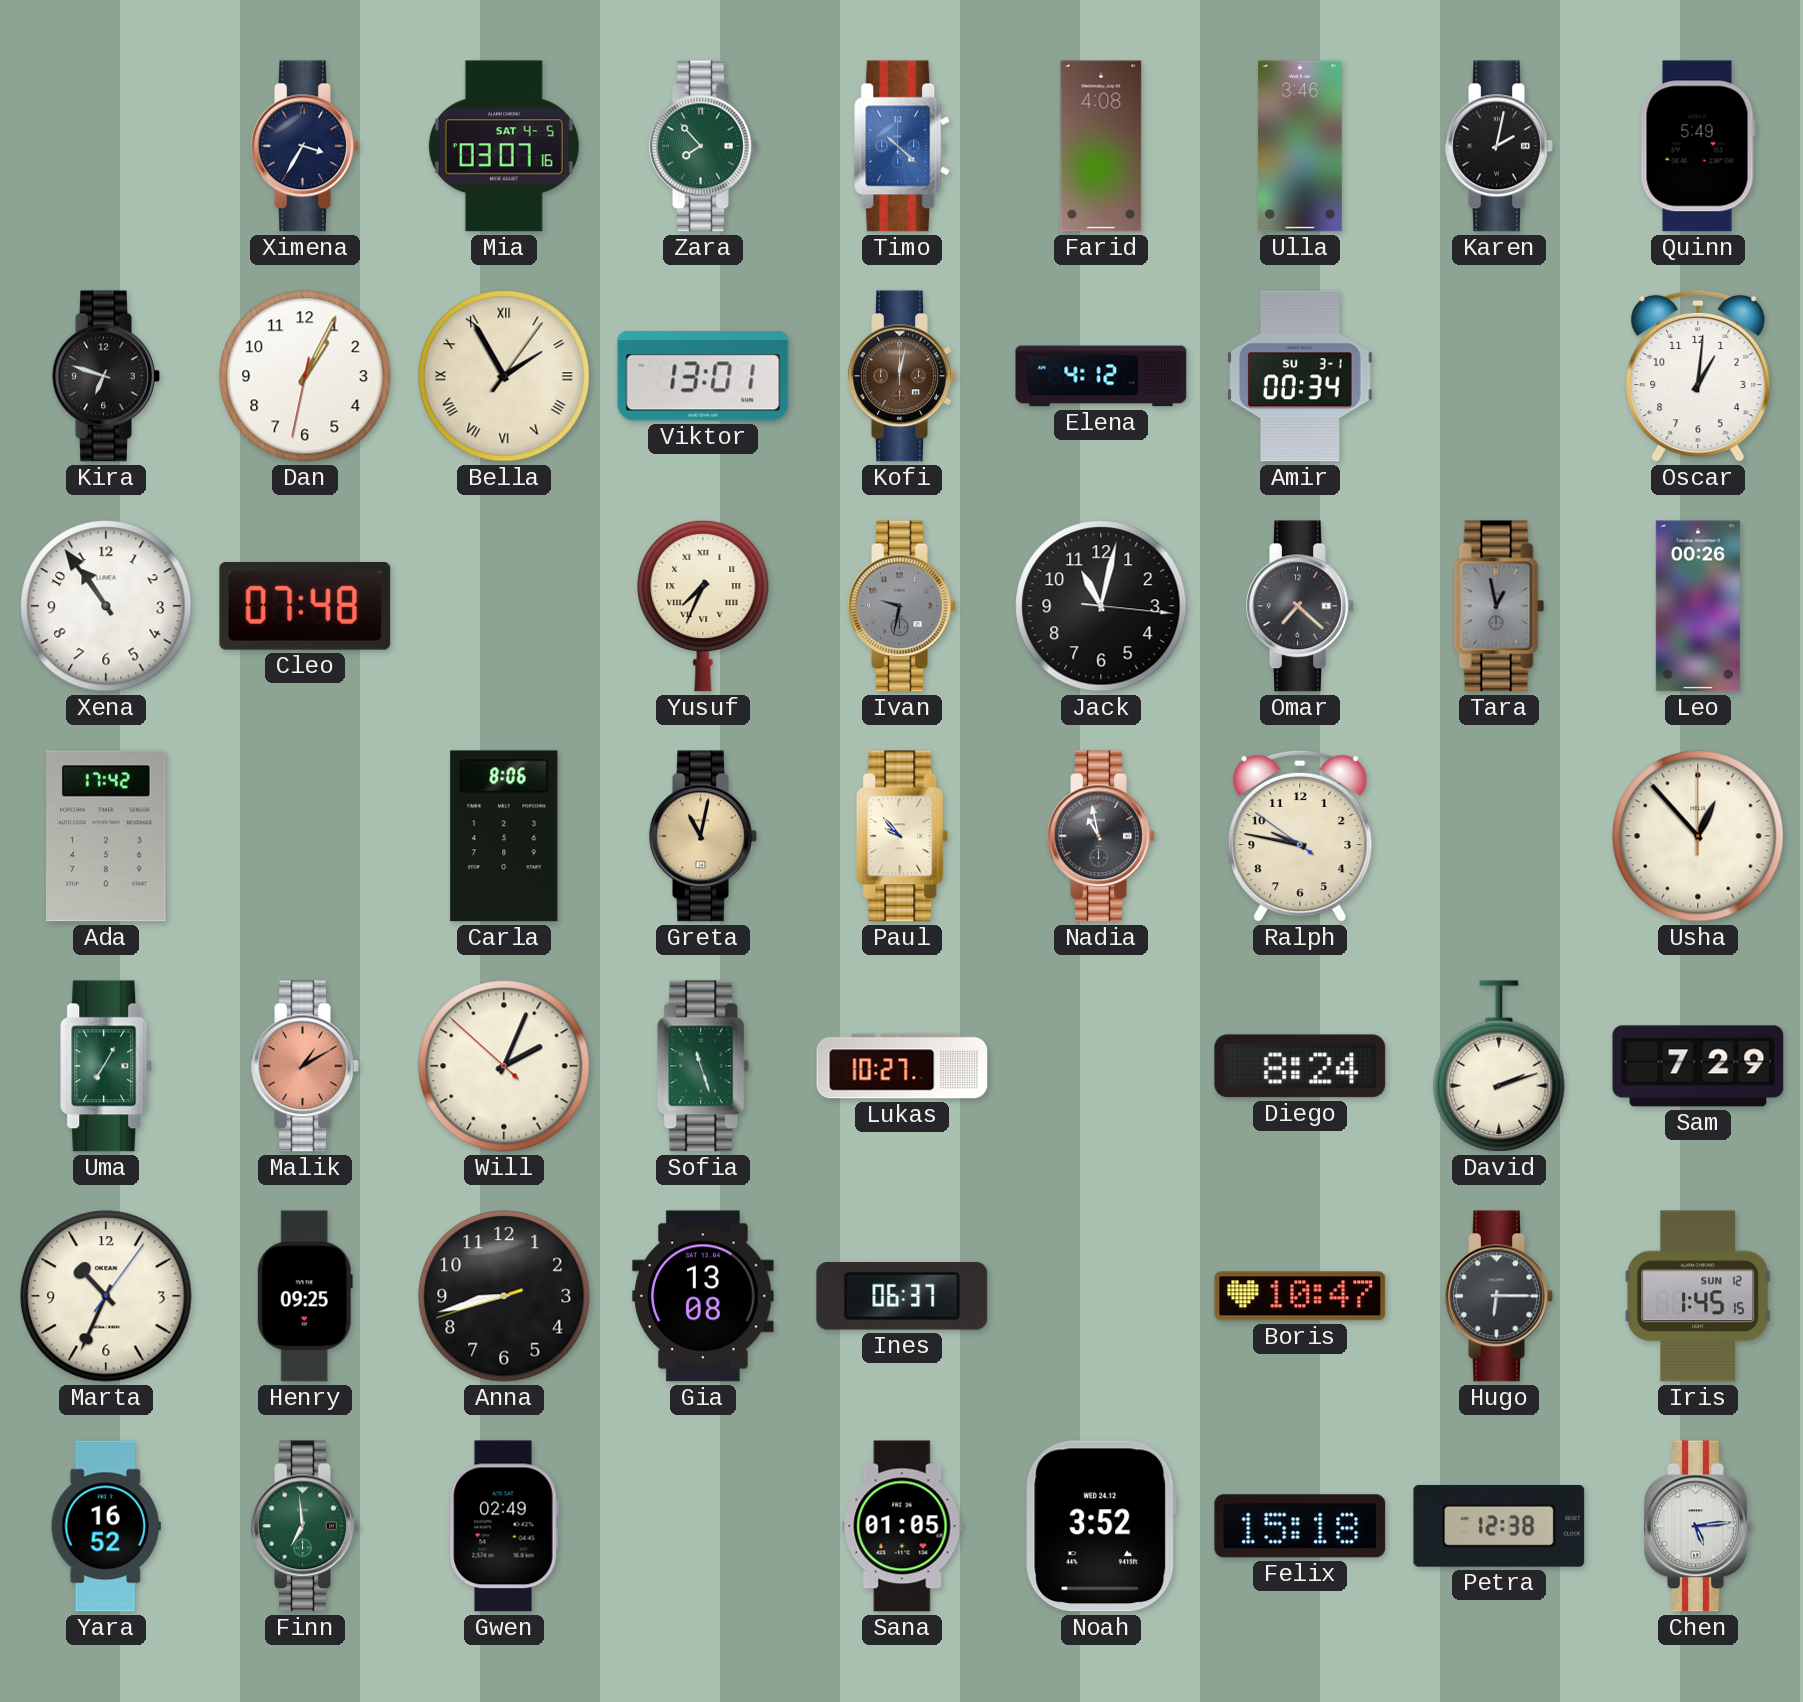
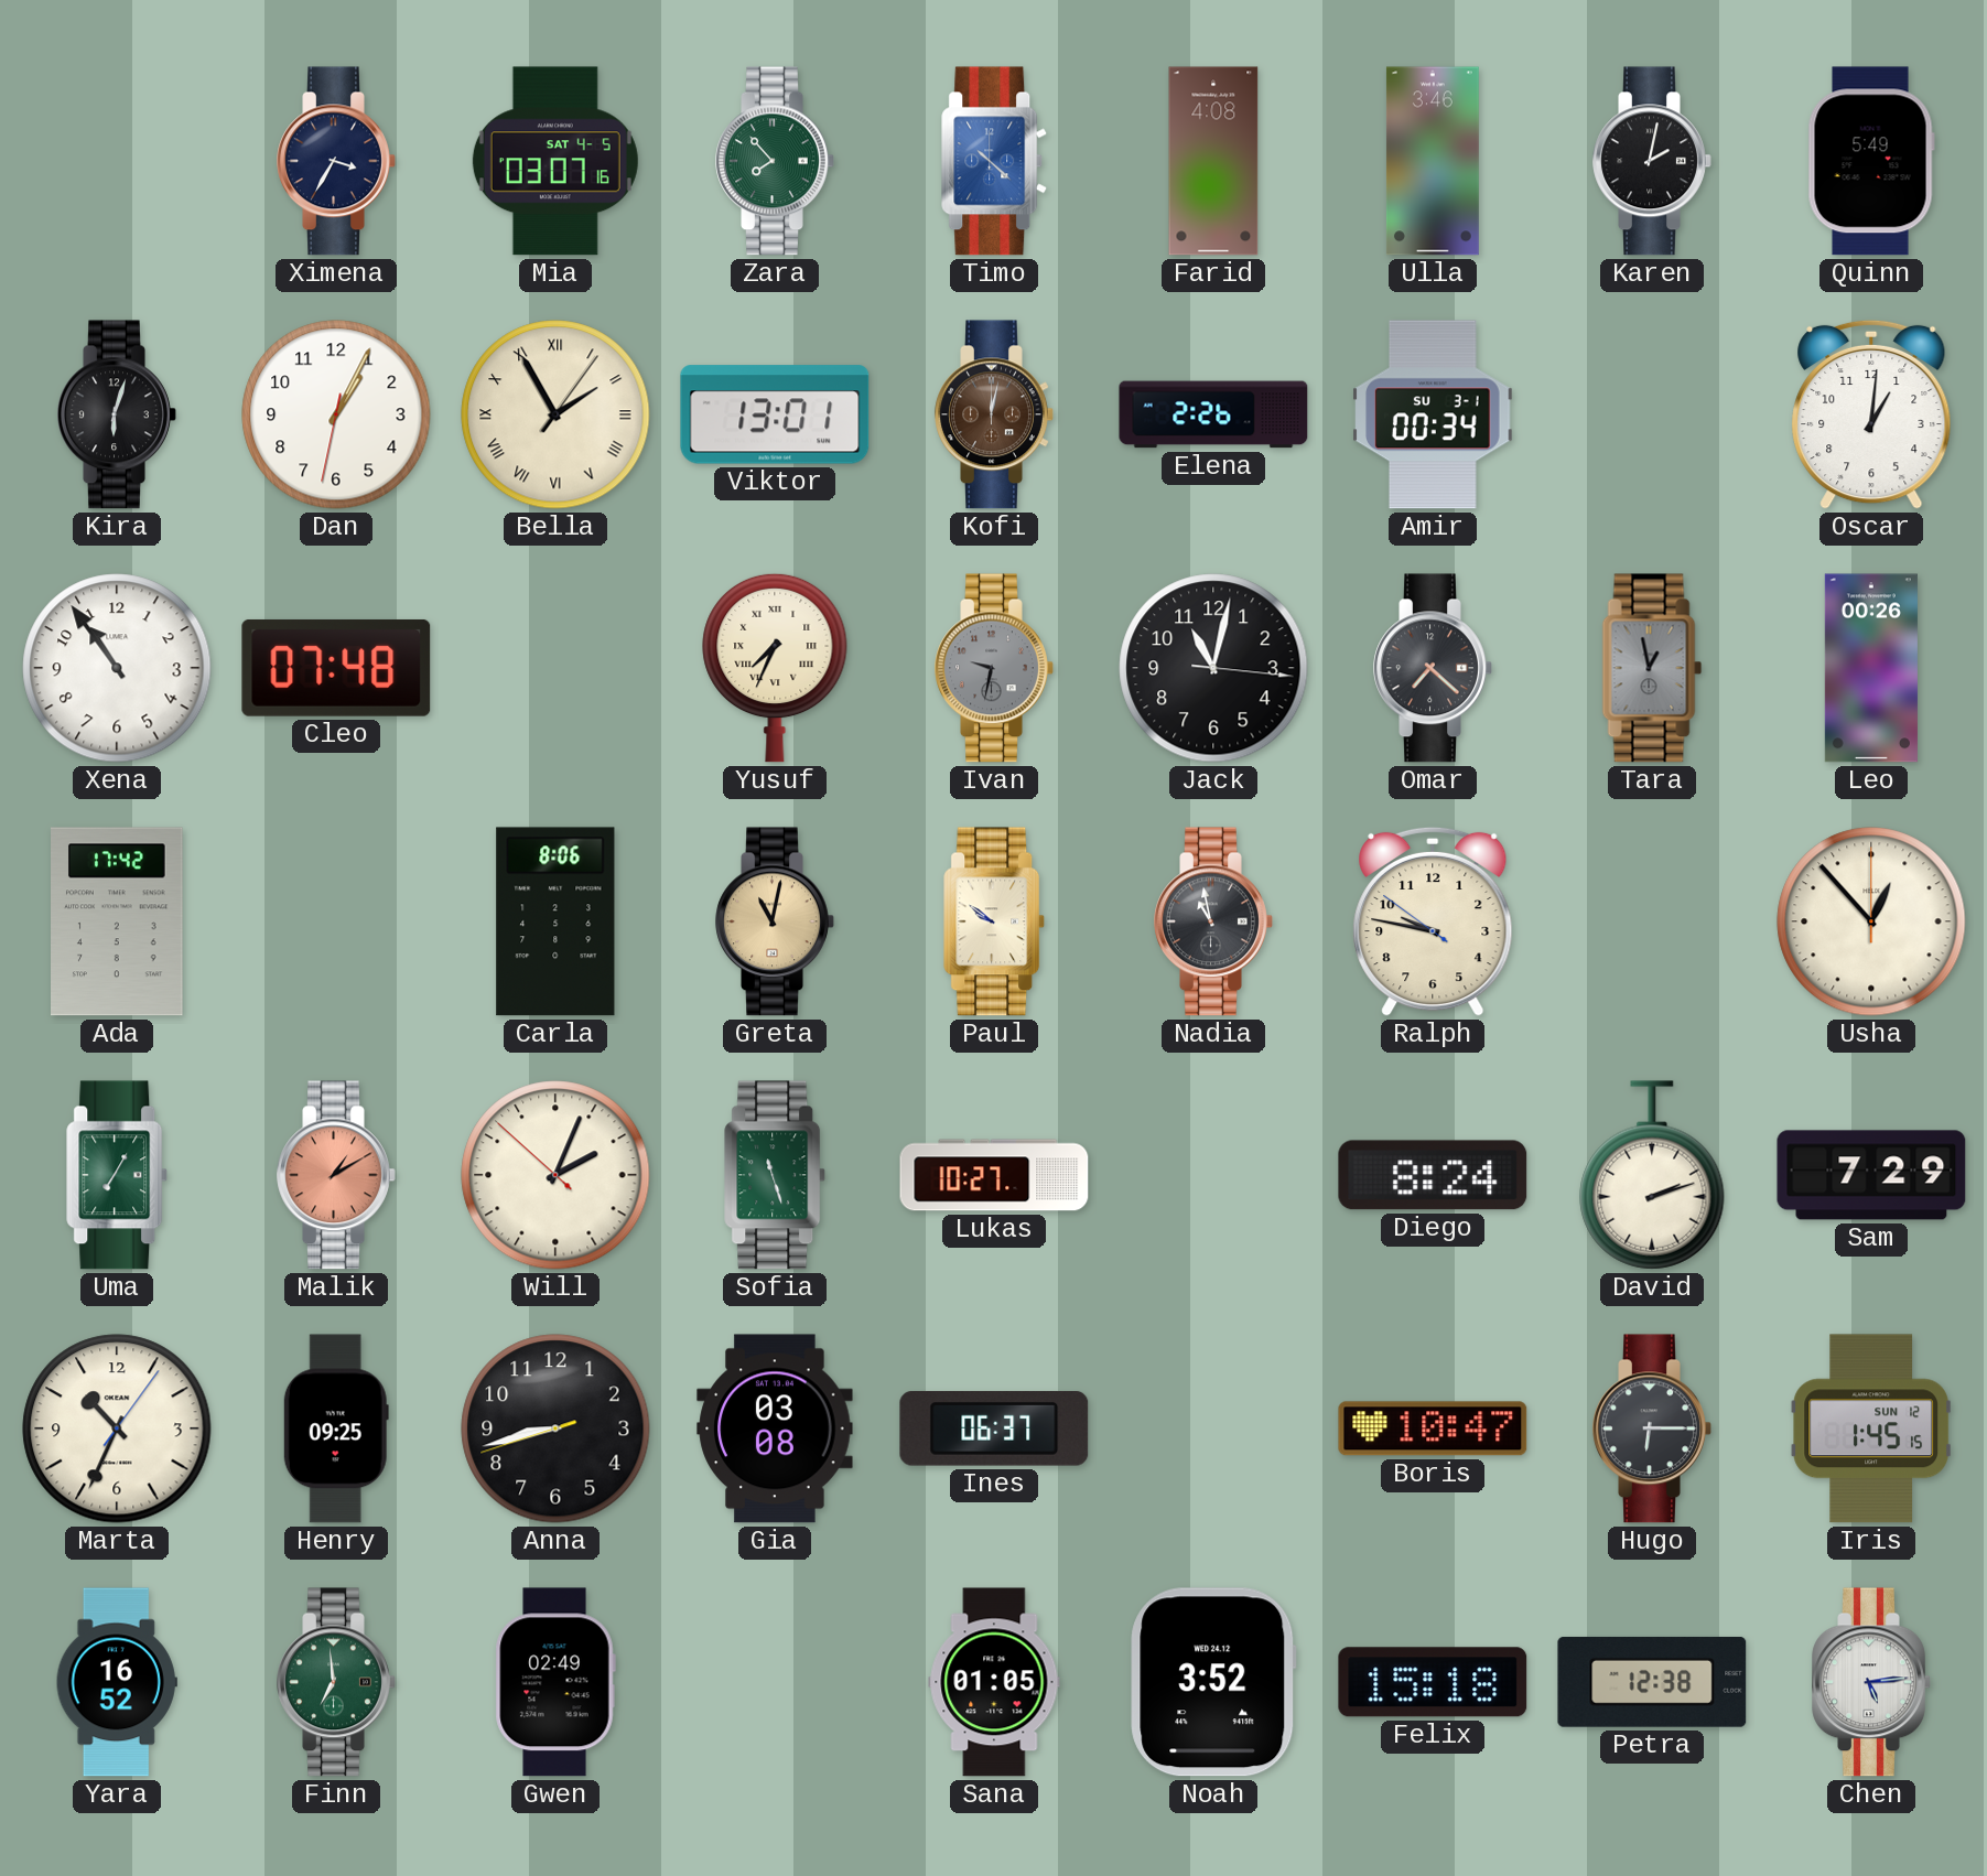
Kira: 6:48 -> 6:03
Elena: 4:12 -> 2:26
Paul: 9:53 -> 9:51
Gia: 13:08 -> 03:08
